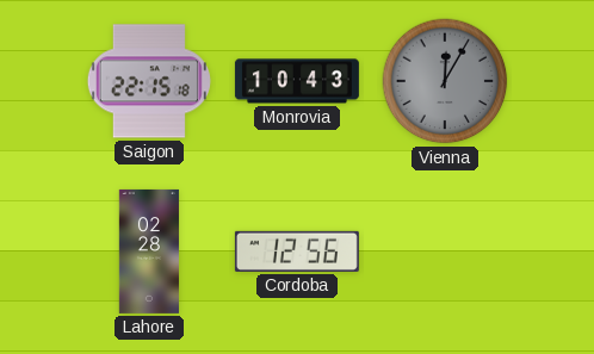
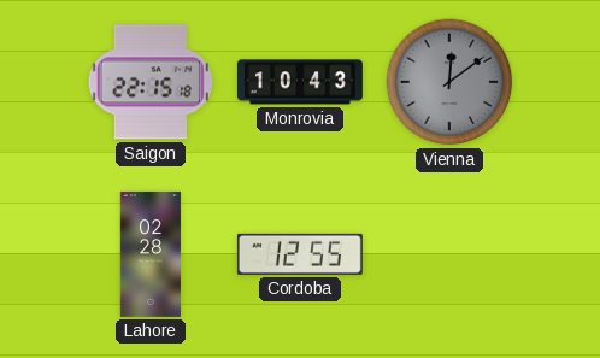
Vienna: 12:05 -> 12:09
Cordoba: 12:56 -> 12:55
